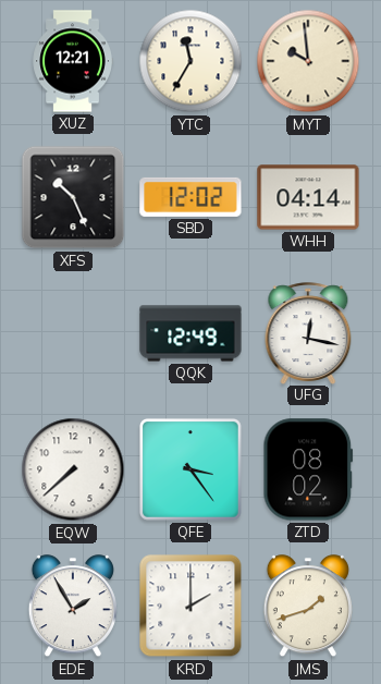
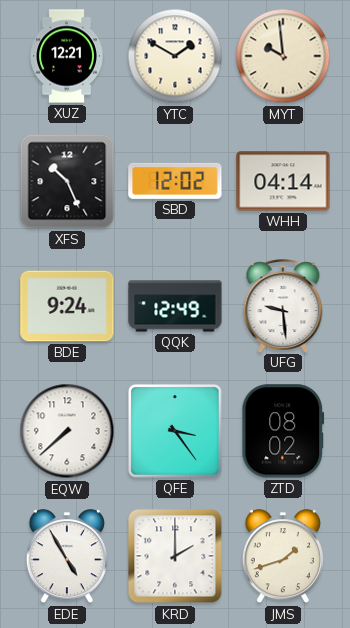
YTC: 11:35 -> 1:50
BDE: none -> 9:24
UFG: 12:17 -> 9:29
EDE: 1:55 -> 4:55
